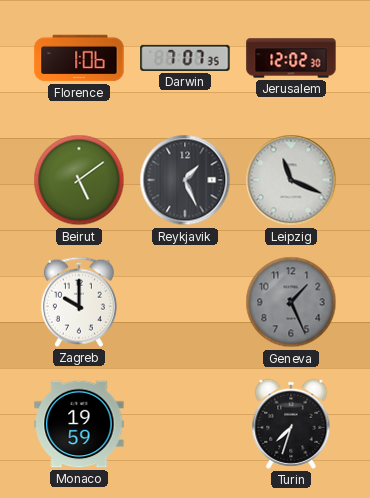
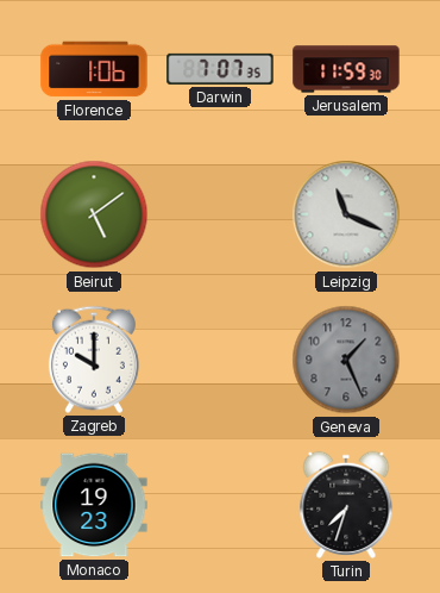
Jerusalem: 12:02 -> 11:59
Reykjavik: 1:26 -> none
Monaco: 19:59 -> 19:23
